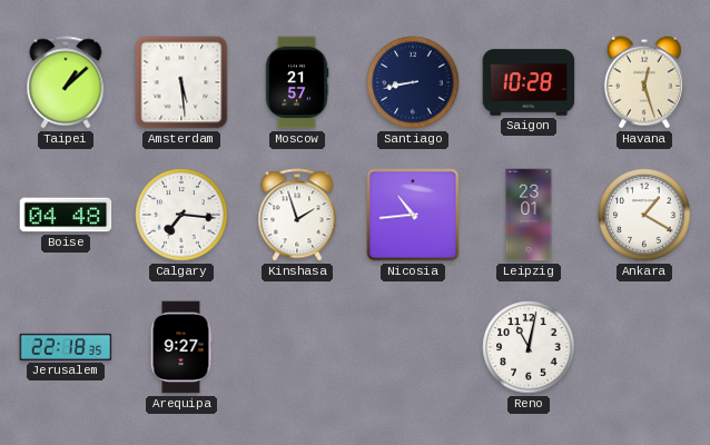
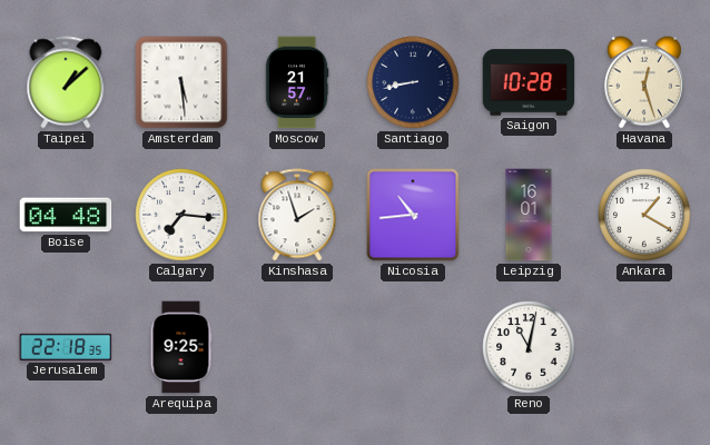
Leipzig: 23:01 -> 16:01
Arequipa: 9:27 -> 9:25
